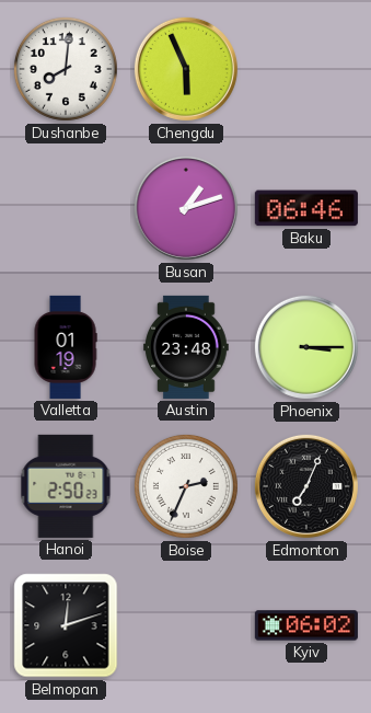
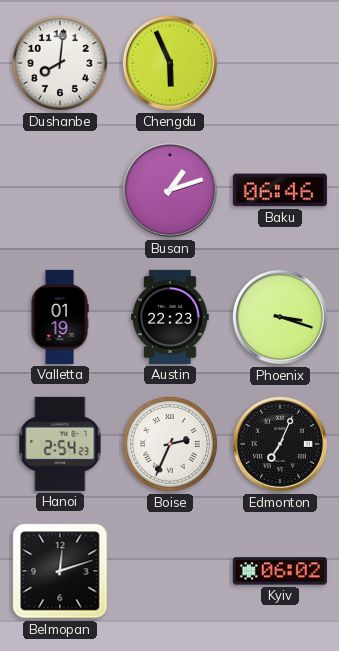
Austin: 23:48 -> 22:23
Phoenix: 3:15 -> 3:18
Hanoi: 2:50 -> 2:54
